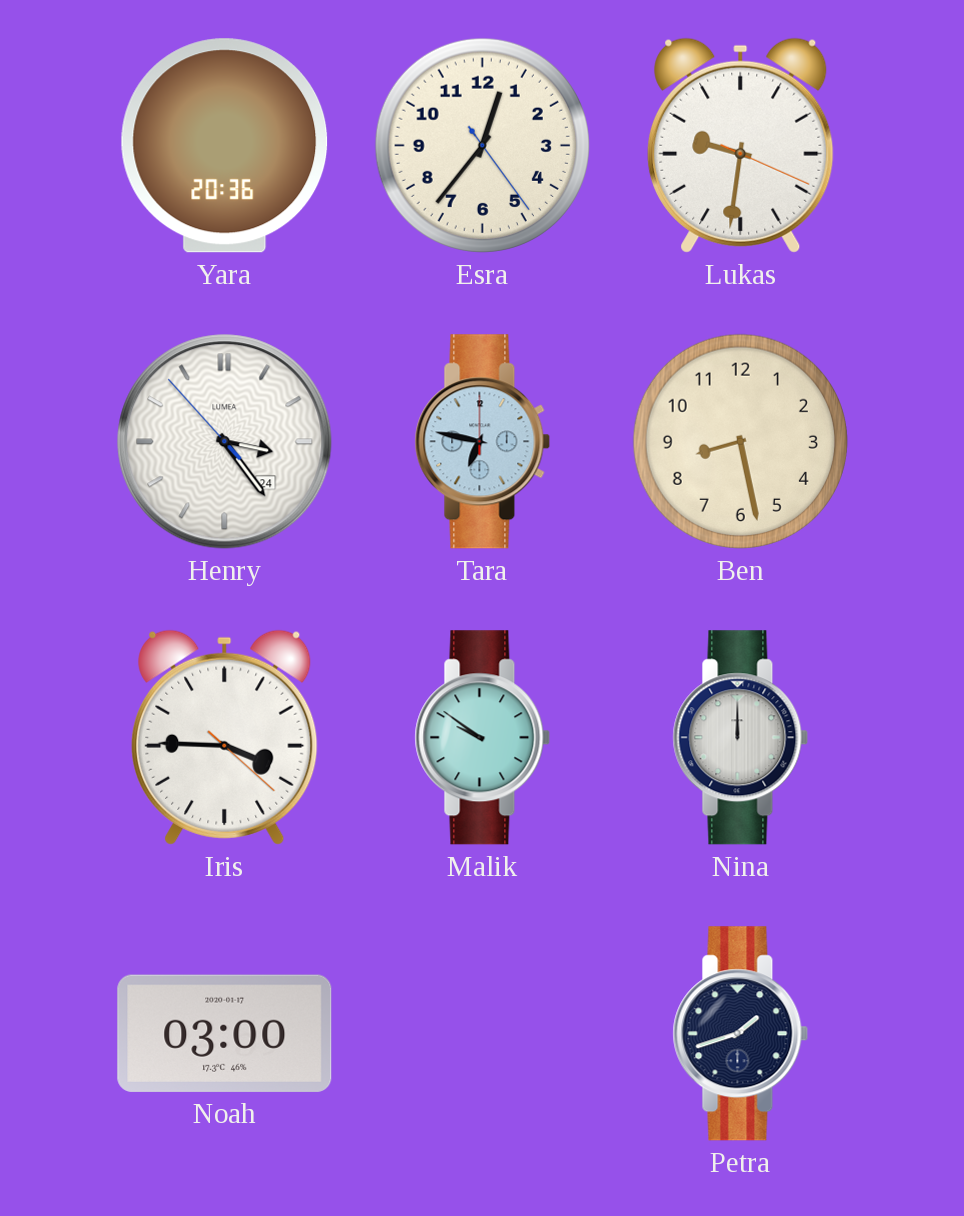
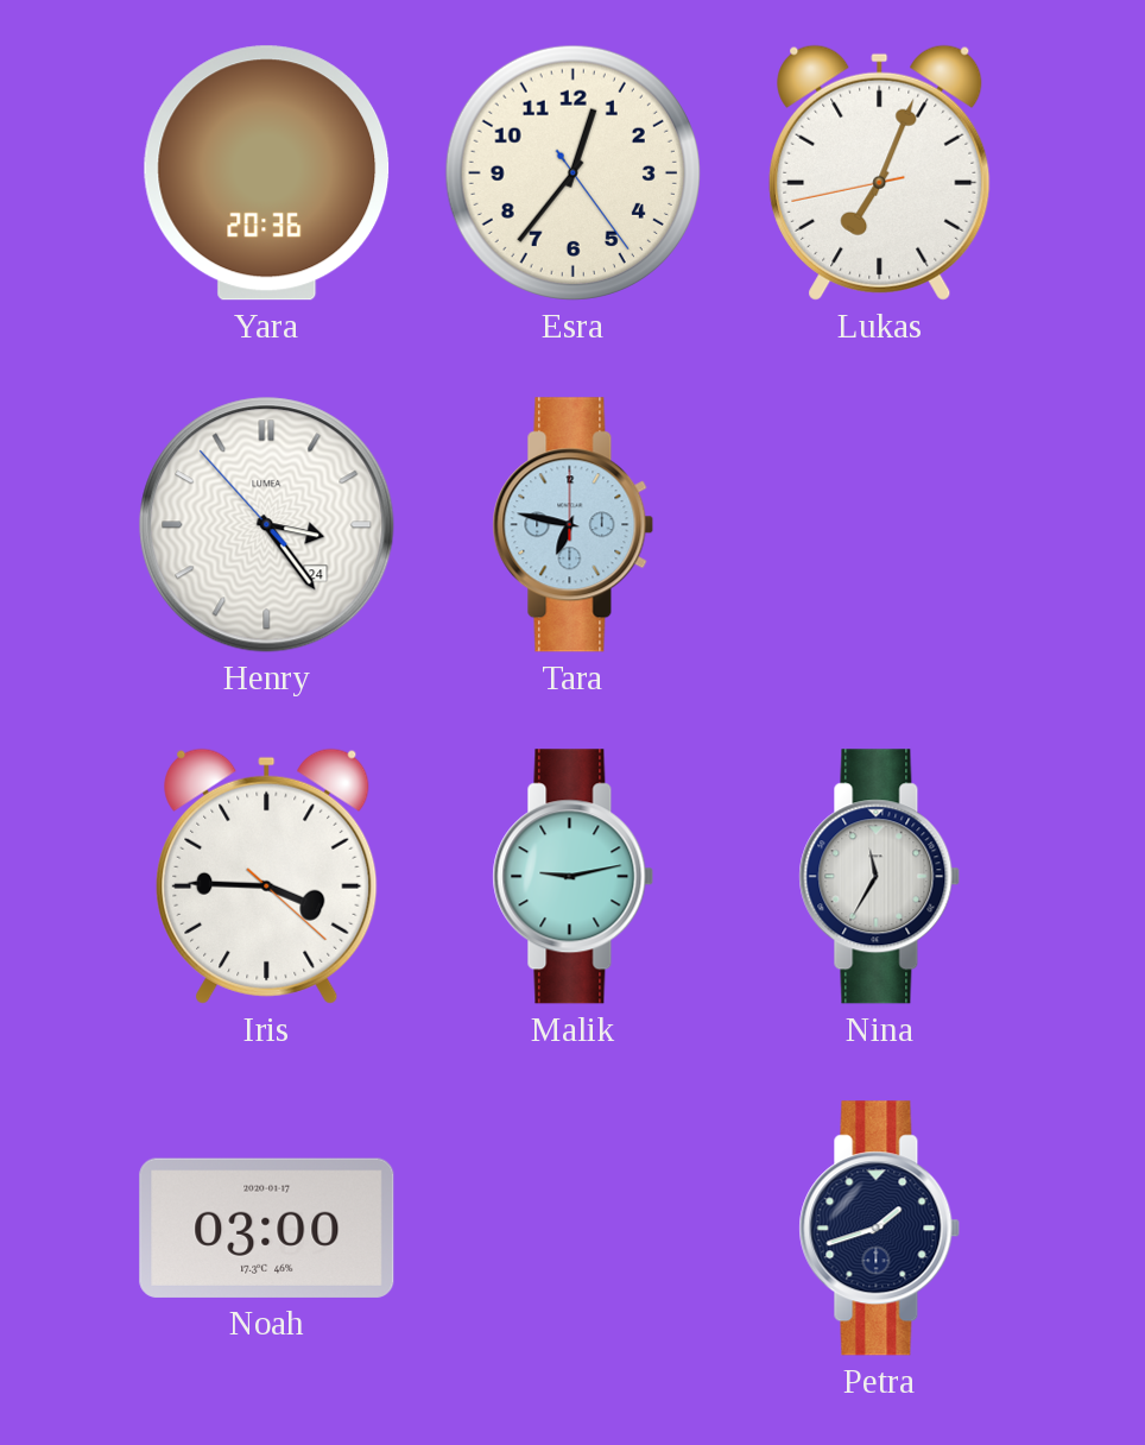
Lukas: 9:31 -> 7:03
Ben: 8:28 -> none
Malik: 9:51 -> 9:13
Nina: 12:00 -> 11:35
